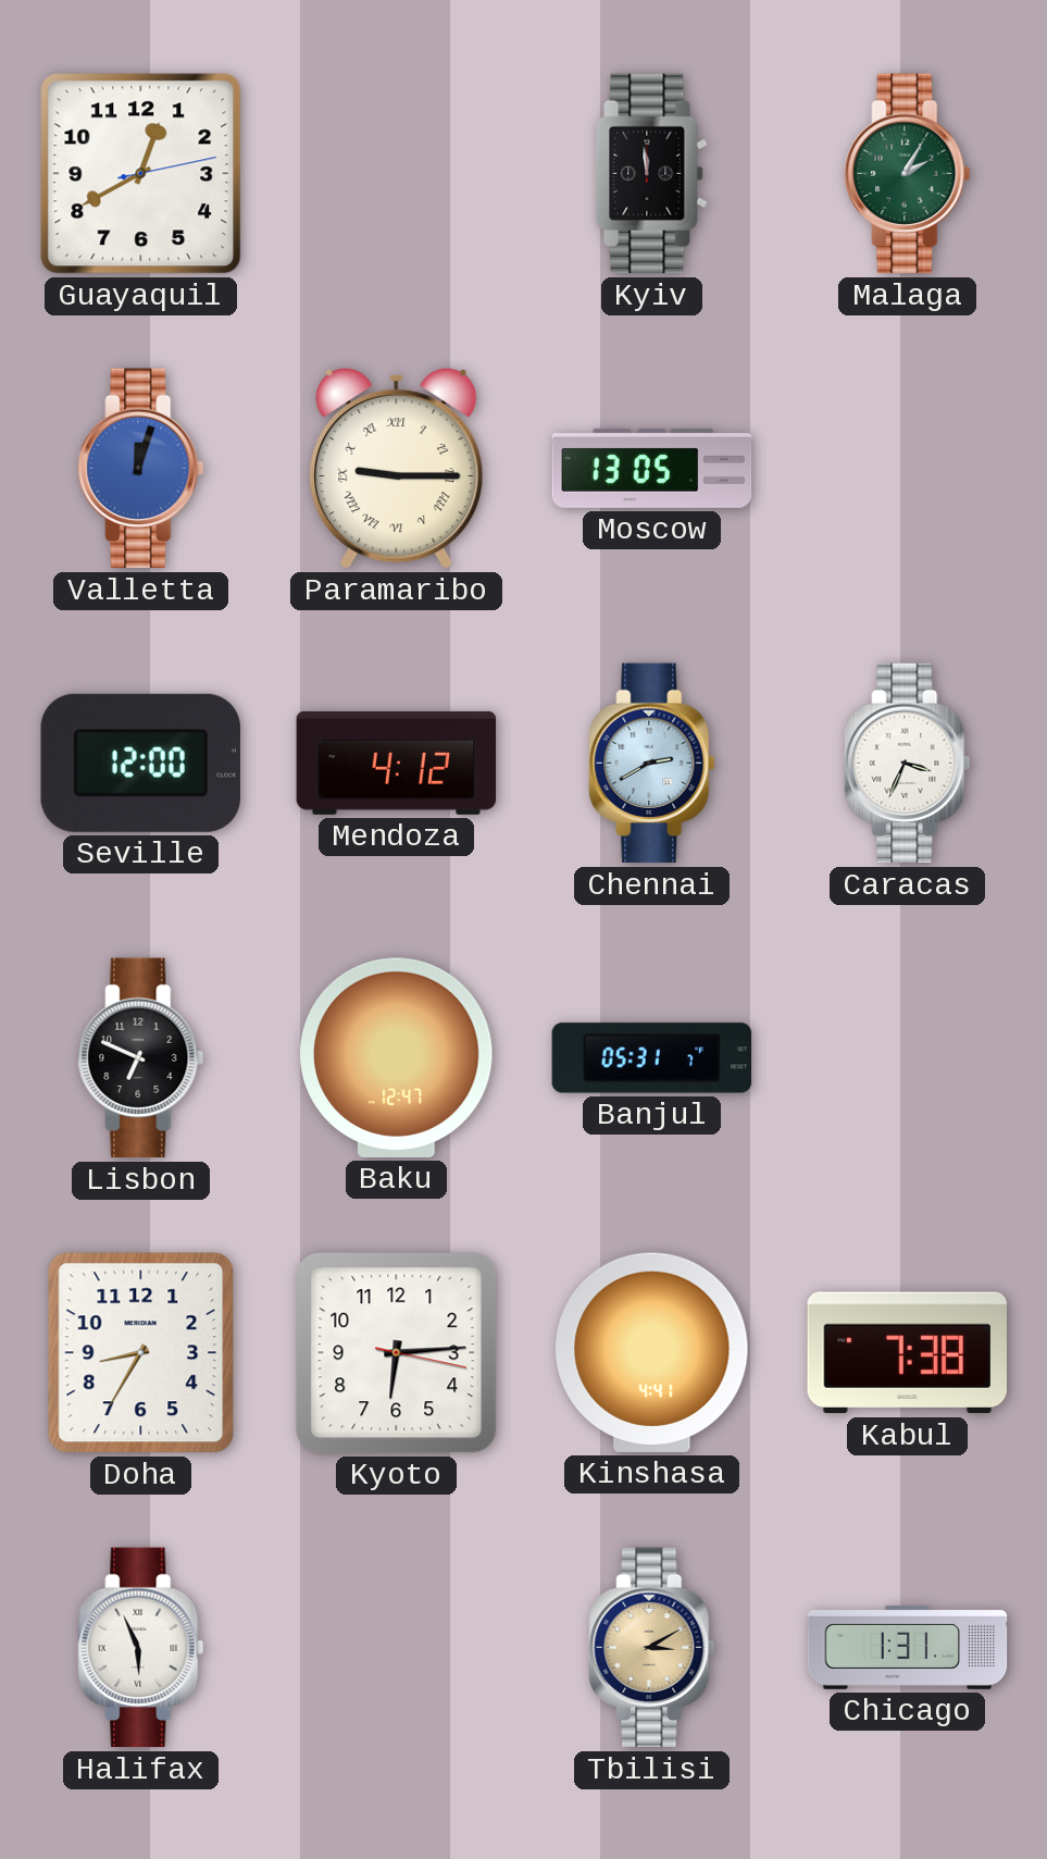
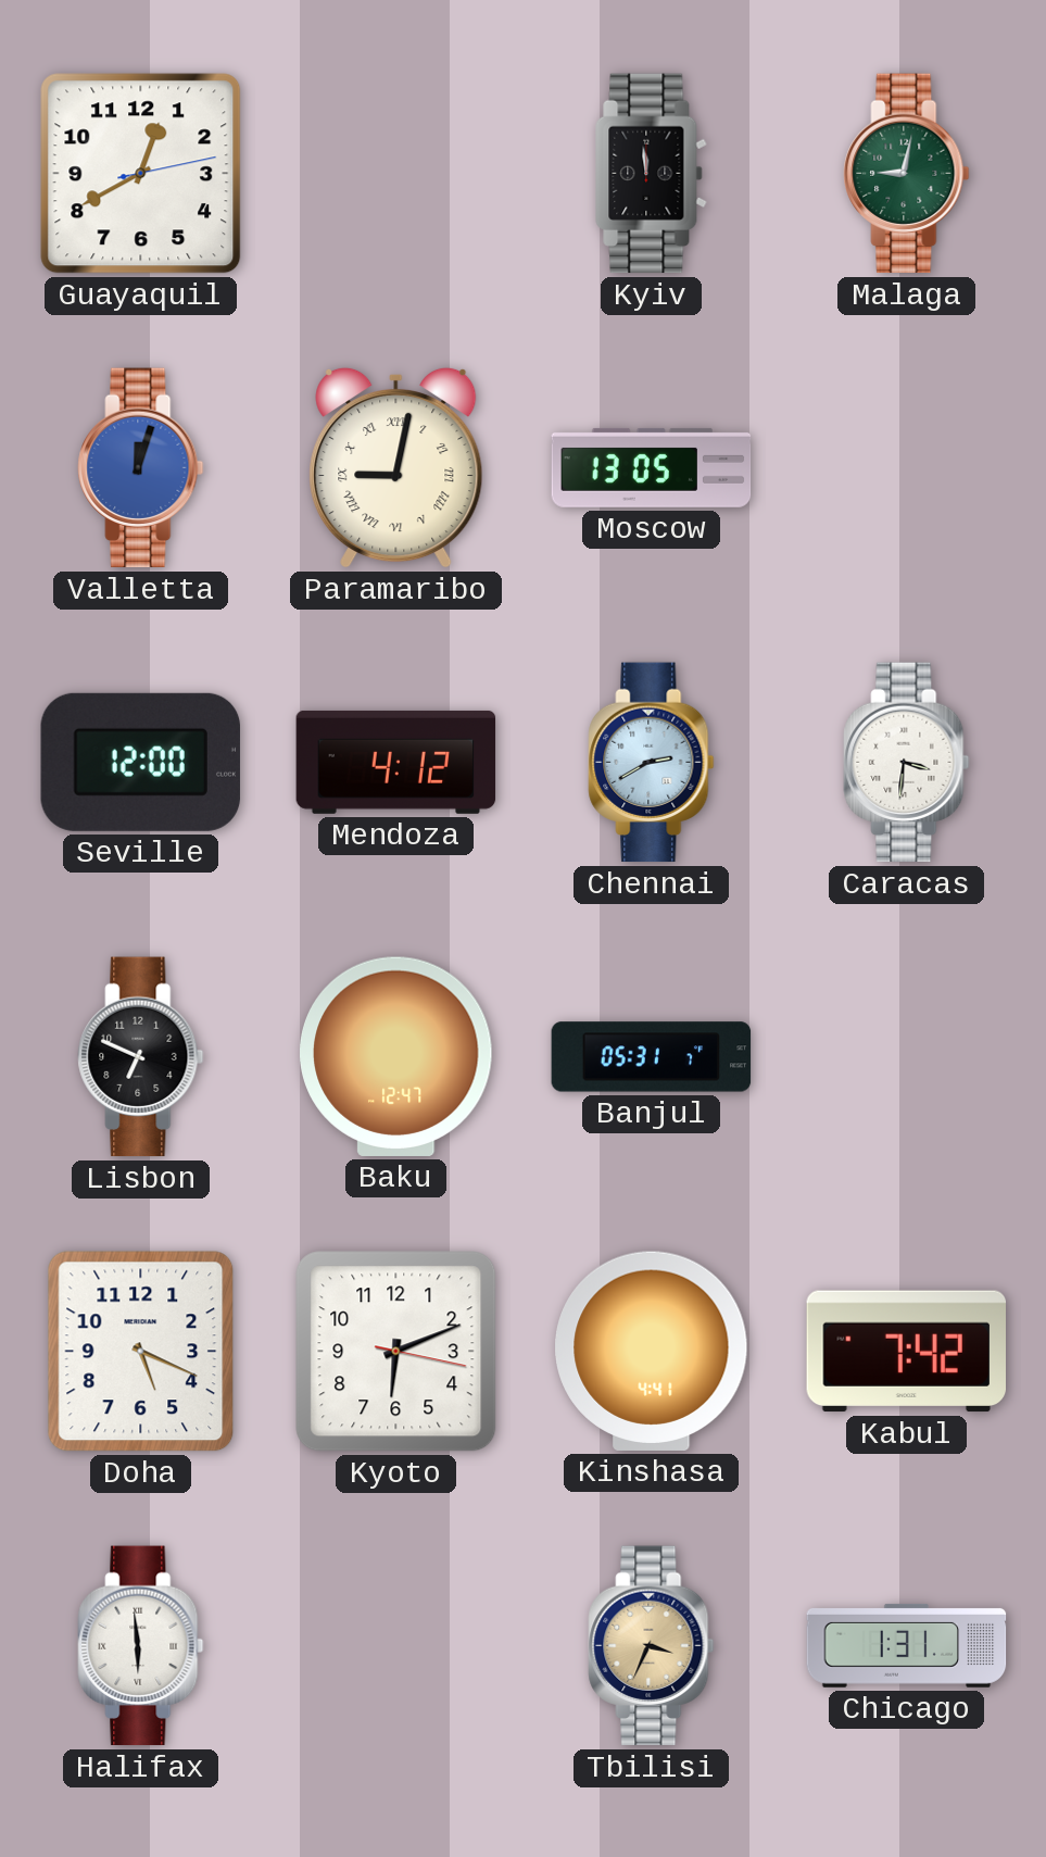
Malaga: 2:05 -> 9:02
Paramaribo: 9:15 -> 9:02
Caracas: 3:34 -> 3:31
Doha: 8:35 -> 5:19
Kyoto: 6:14 -> 6:11
Kabul: 7:38 -> 7:42
Halifax: 5:56 -> 5:59
Tbilisi: 3:10 -> 3:34
